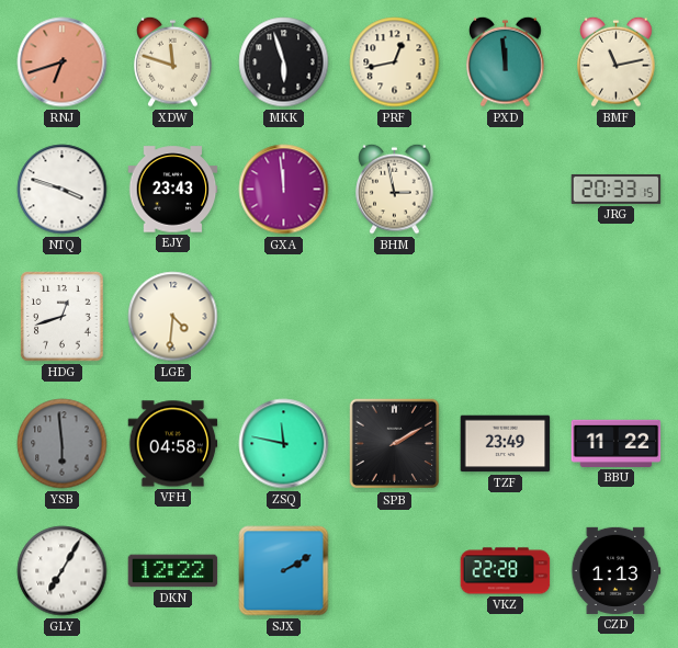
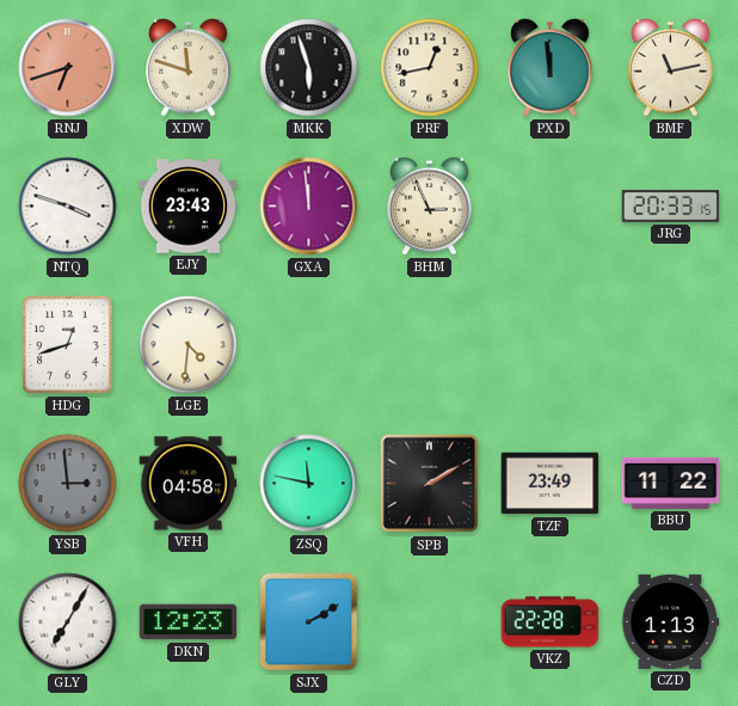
BHM: 2:58 -> 2:56
YSB: 5:59 -> 2:59
DKN: 12:22 -> 12:23
